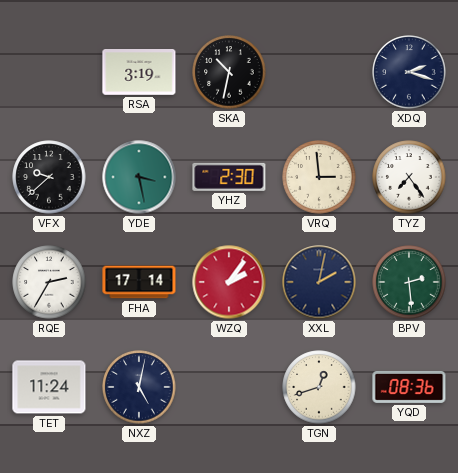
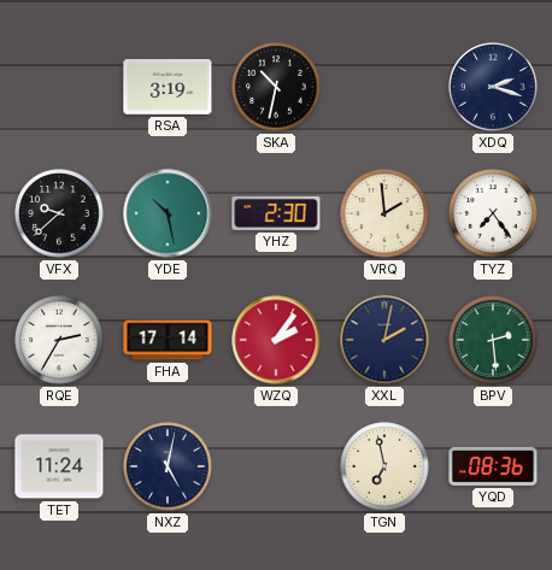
YDE: 3:28 -> 10:28
VRQ: 2:59 -> 1:59
TGN: 12:42 -> 6:58
